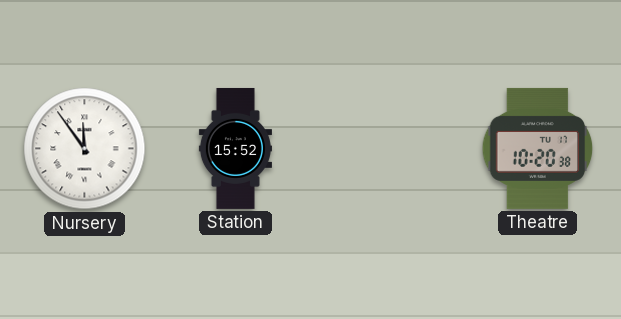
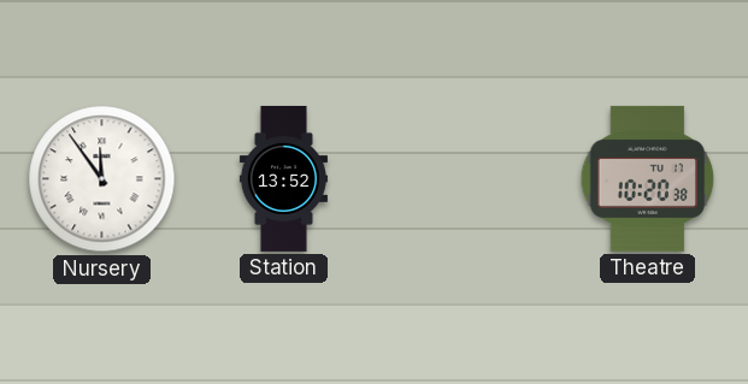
Station: 15:52 -> 13:52
